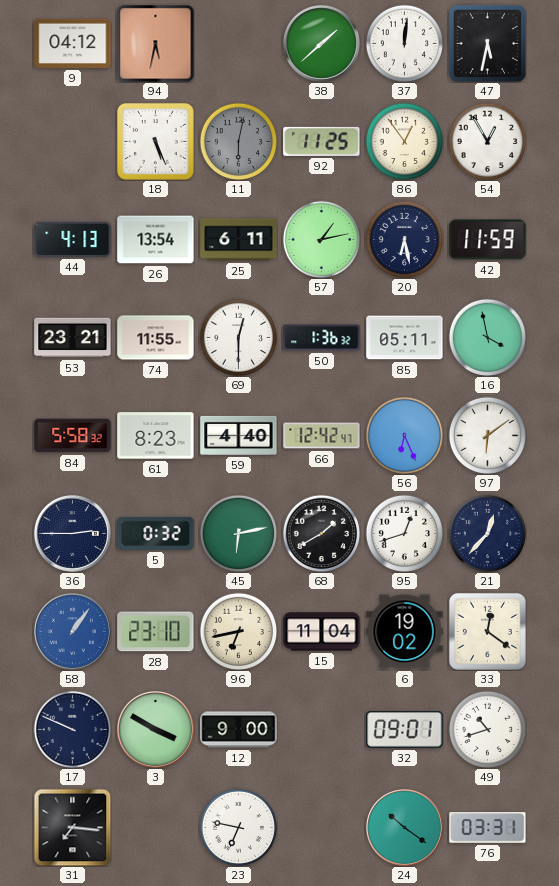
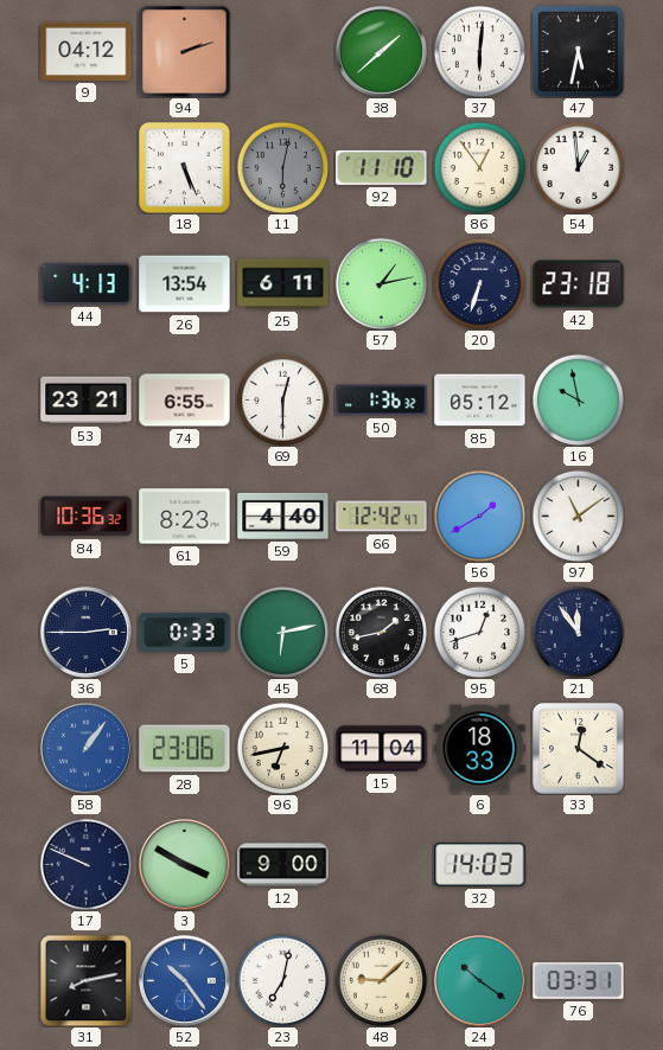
94: 5:32 -> 2:12
37: 12:01 -> 6:01
92: 11:25 -> 11:10
54: 12:55 -> 12:59
20: 6:28 -> 6:33
42: 11:59 -> 23:18
74: 11:55 -> 6:55
85: 05:11 -> 05:12
16: 3:58 -> 9:58
84: 5:58 -> 10:36
56: 6:26 -> 1:40
97: 6:09 -> 11:09
5: 0:32 -> 0:33
68: 1:40 -> 1:43
21: 12:37 -> 11:54
28: 23:10 -> 23:06
6: 19:02 -> 18:33
32: 09:01 -> 14:03
49: 10:42 -> none
31: 7:16 -> 8:13
52: none -> 10:24
23: 6:47 -> 7:02
48: none -> 9:08
